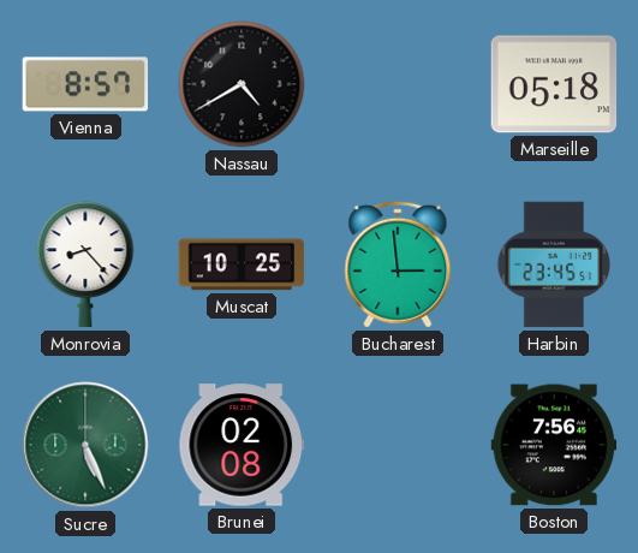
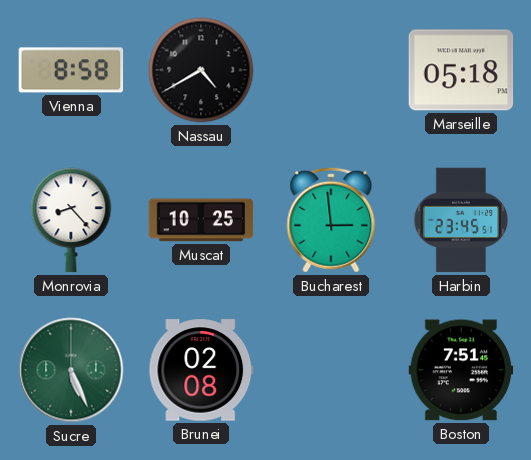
Vienna: 8:57 -> 8:58
Boston: 7:56 -> 7:51
